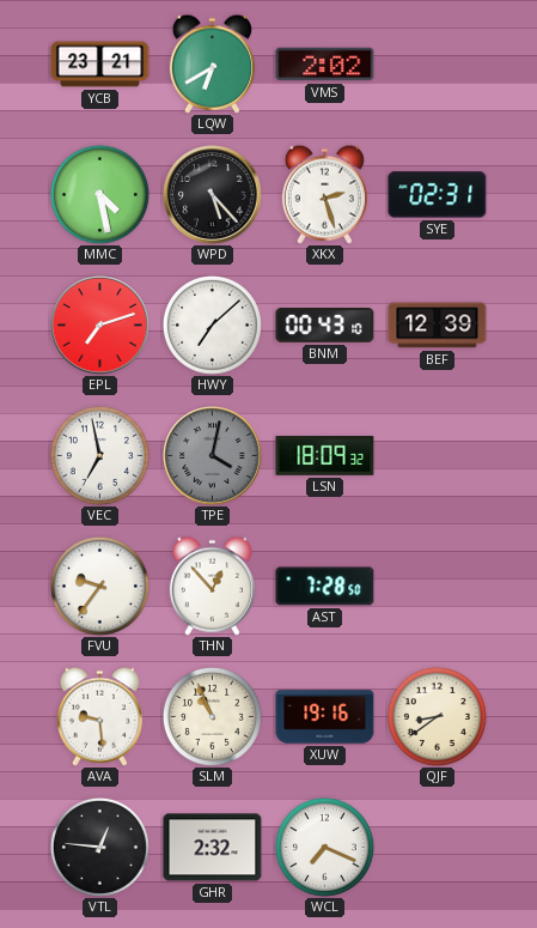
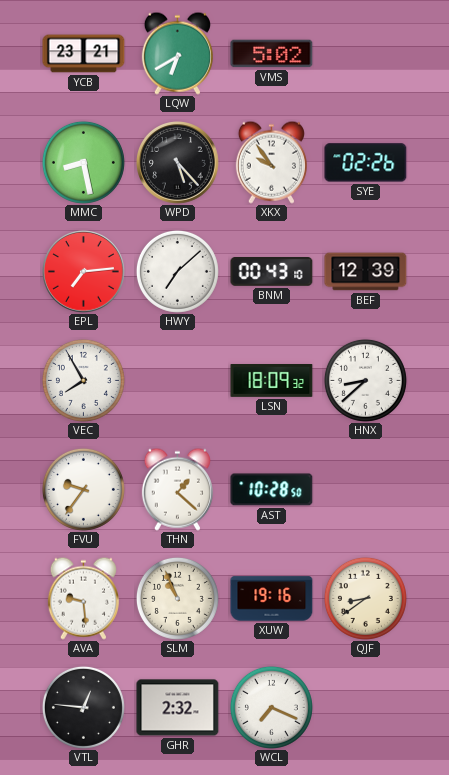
VMS: 2:02 -> 5:02
MMC: 4:28 -> 8:28
XKX: 2:27 -> 9:54
SYE: 02:31 -> 02:26
EPL: 7:12 -> 7:14
VEC: 6:58 -> 7:55
TPE: 4:02 -> none
HNX: none -> 8:38
THN: 12:53 -> 1:22
AST: 7:28 -> 10:28
